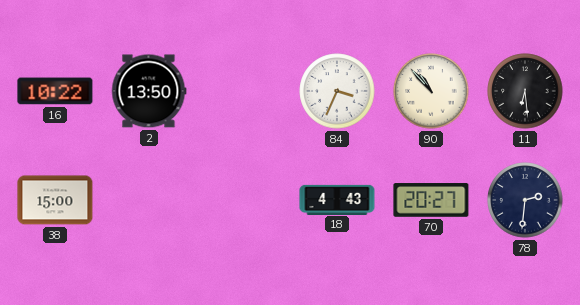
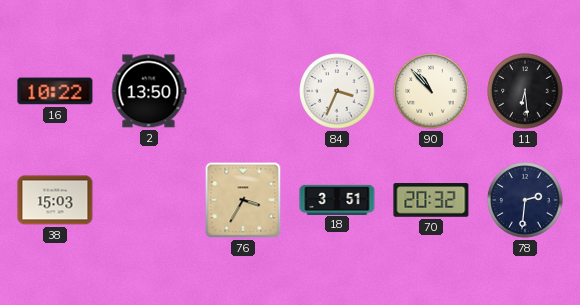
38: 15:00 -> 15:03
76: none -> 3:35
18: 4:43 -> 3:51
70: 20:27 -> 20:32
